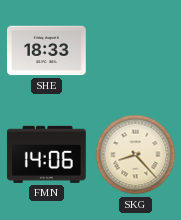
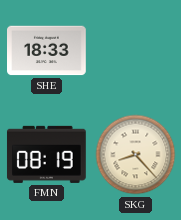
FMN: 14:06 -> 08:19
